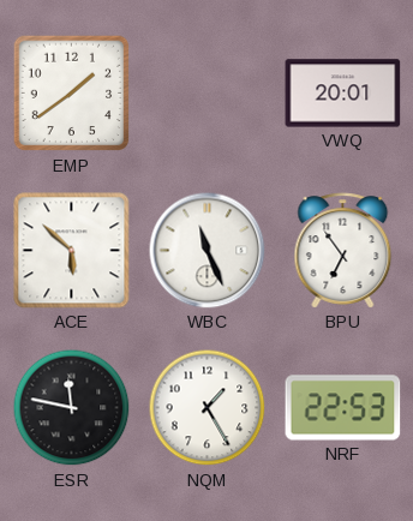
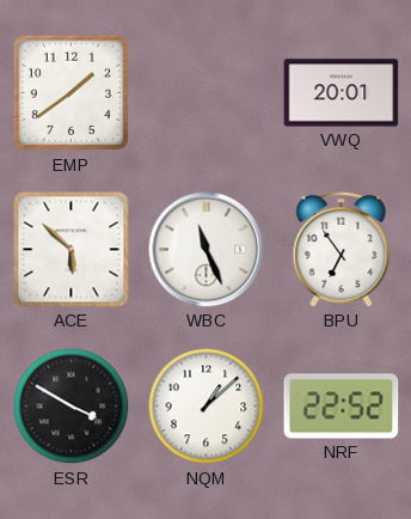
ESR: 11:47 -> 3:50
NQM: 1:25 -> 1:08
NRF: 22:53 -> 22:52
